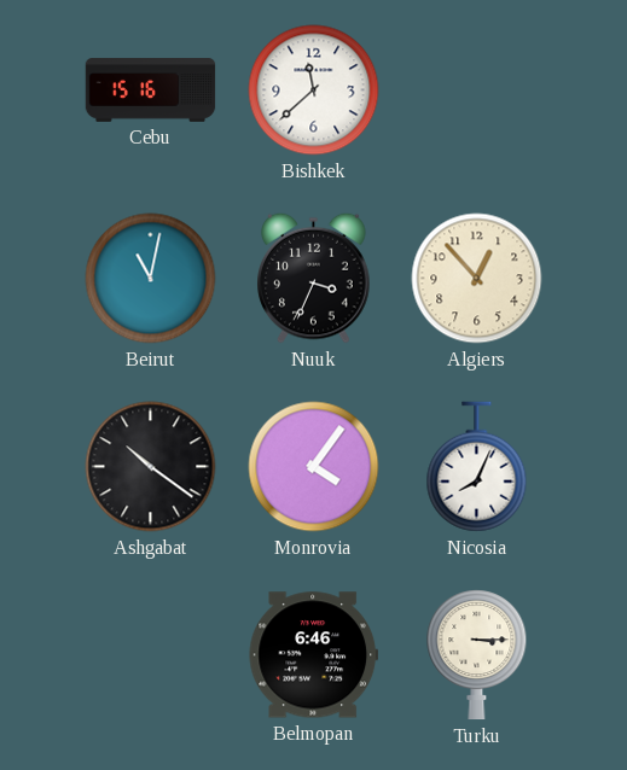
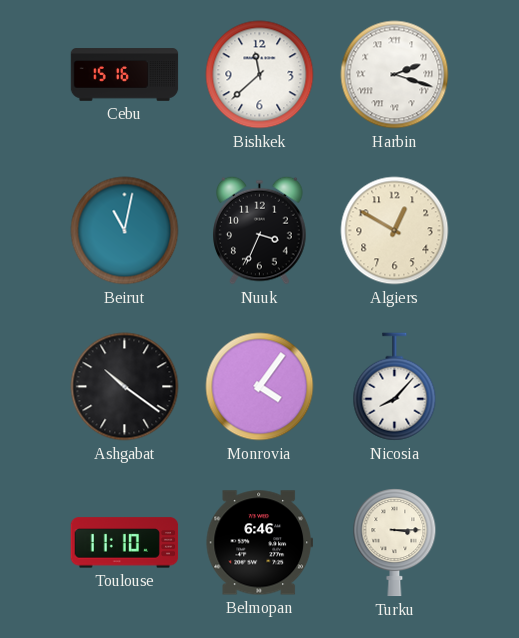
Harbin: none -> 2:18
Algiers: 12:53 -> 12:50
Nicosia: 8:04 -> 8:07
Toulouse: none -> 11:10
